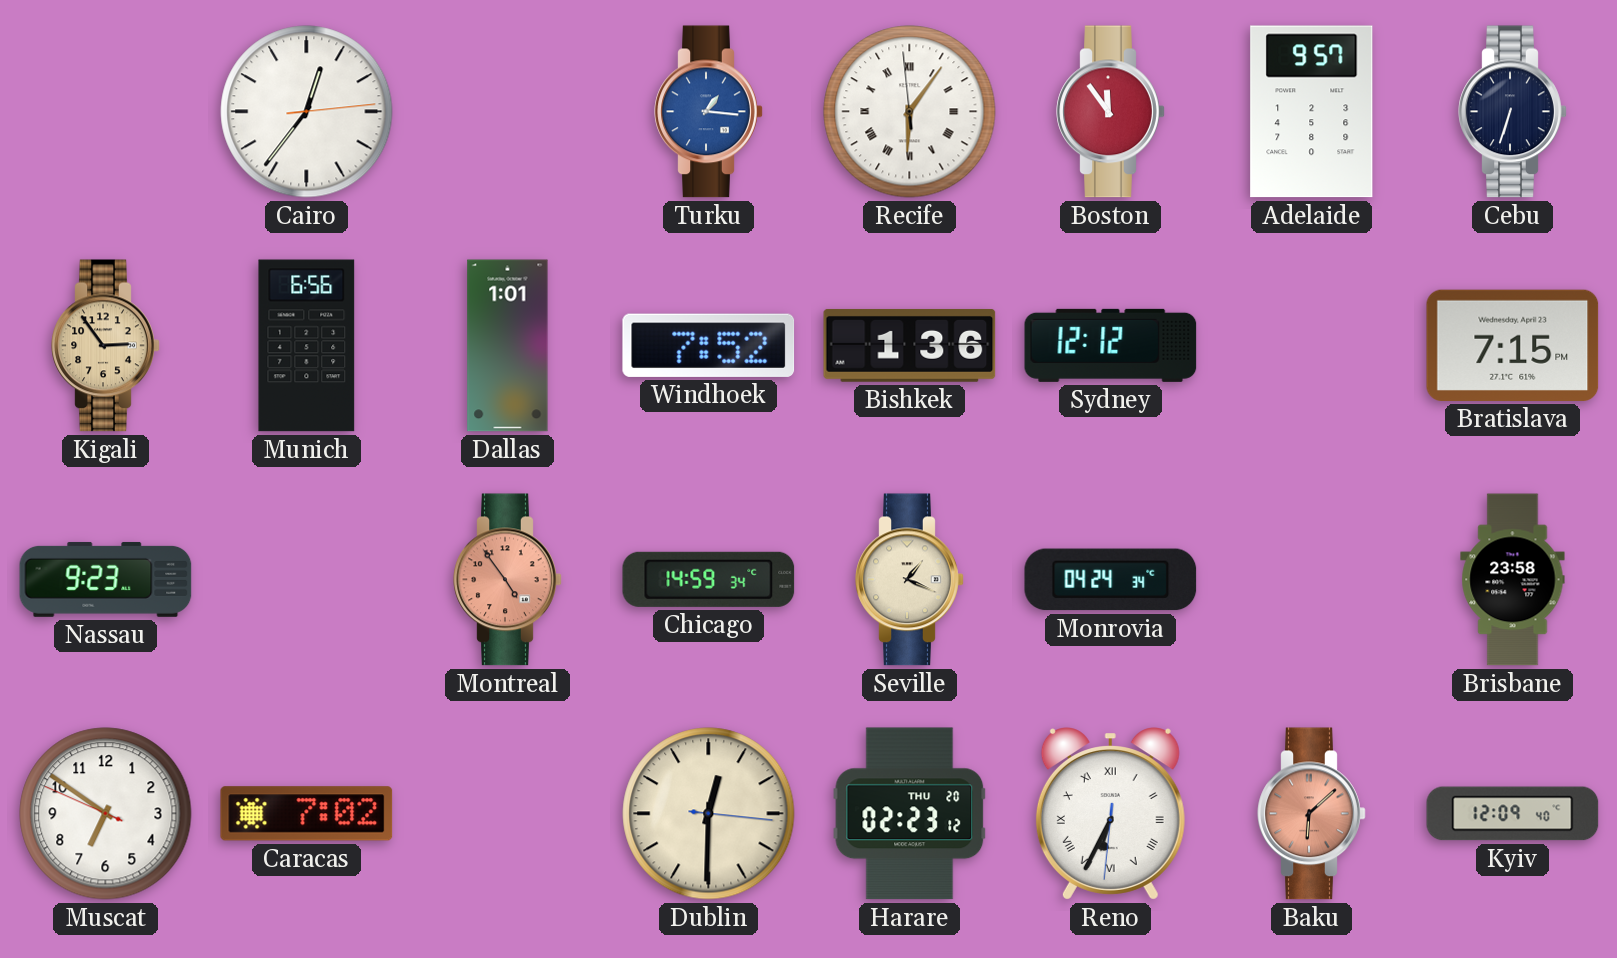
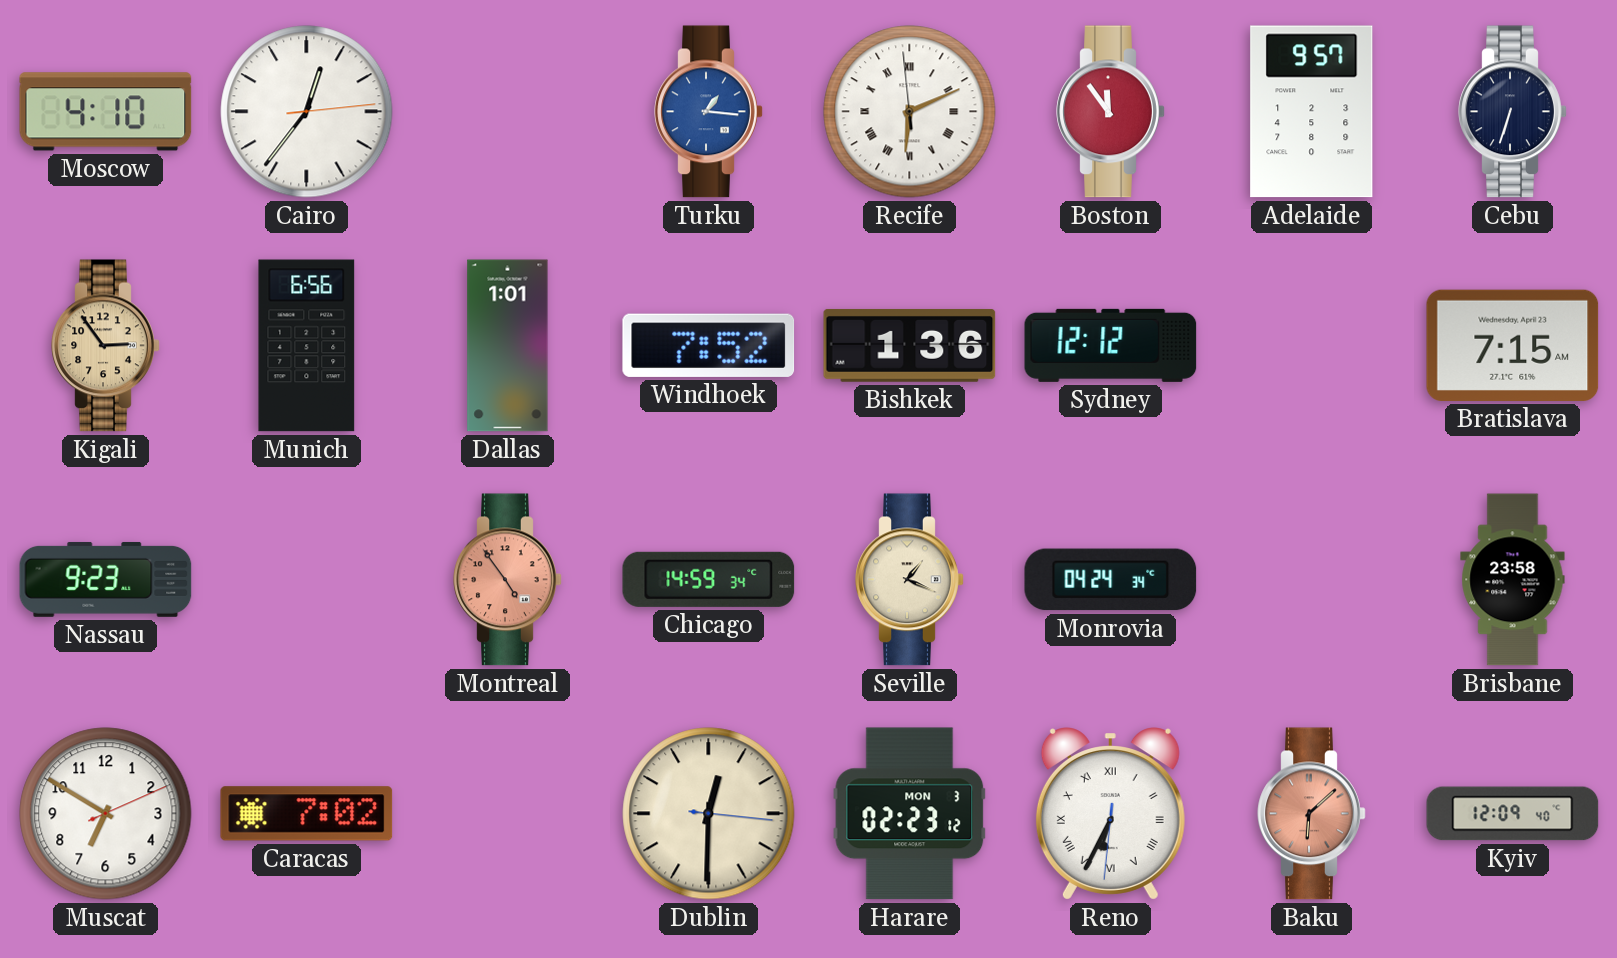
Moscow: none -> 4:10
Recife: 6:05 -> 6:10
Bratislava: 7:15 PM -> 7:15 AM
Muscat: 6:50:49 -> 6:50:11
Harare date: THU 20 -> MON 3
